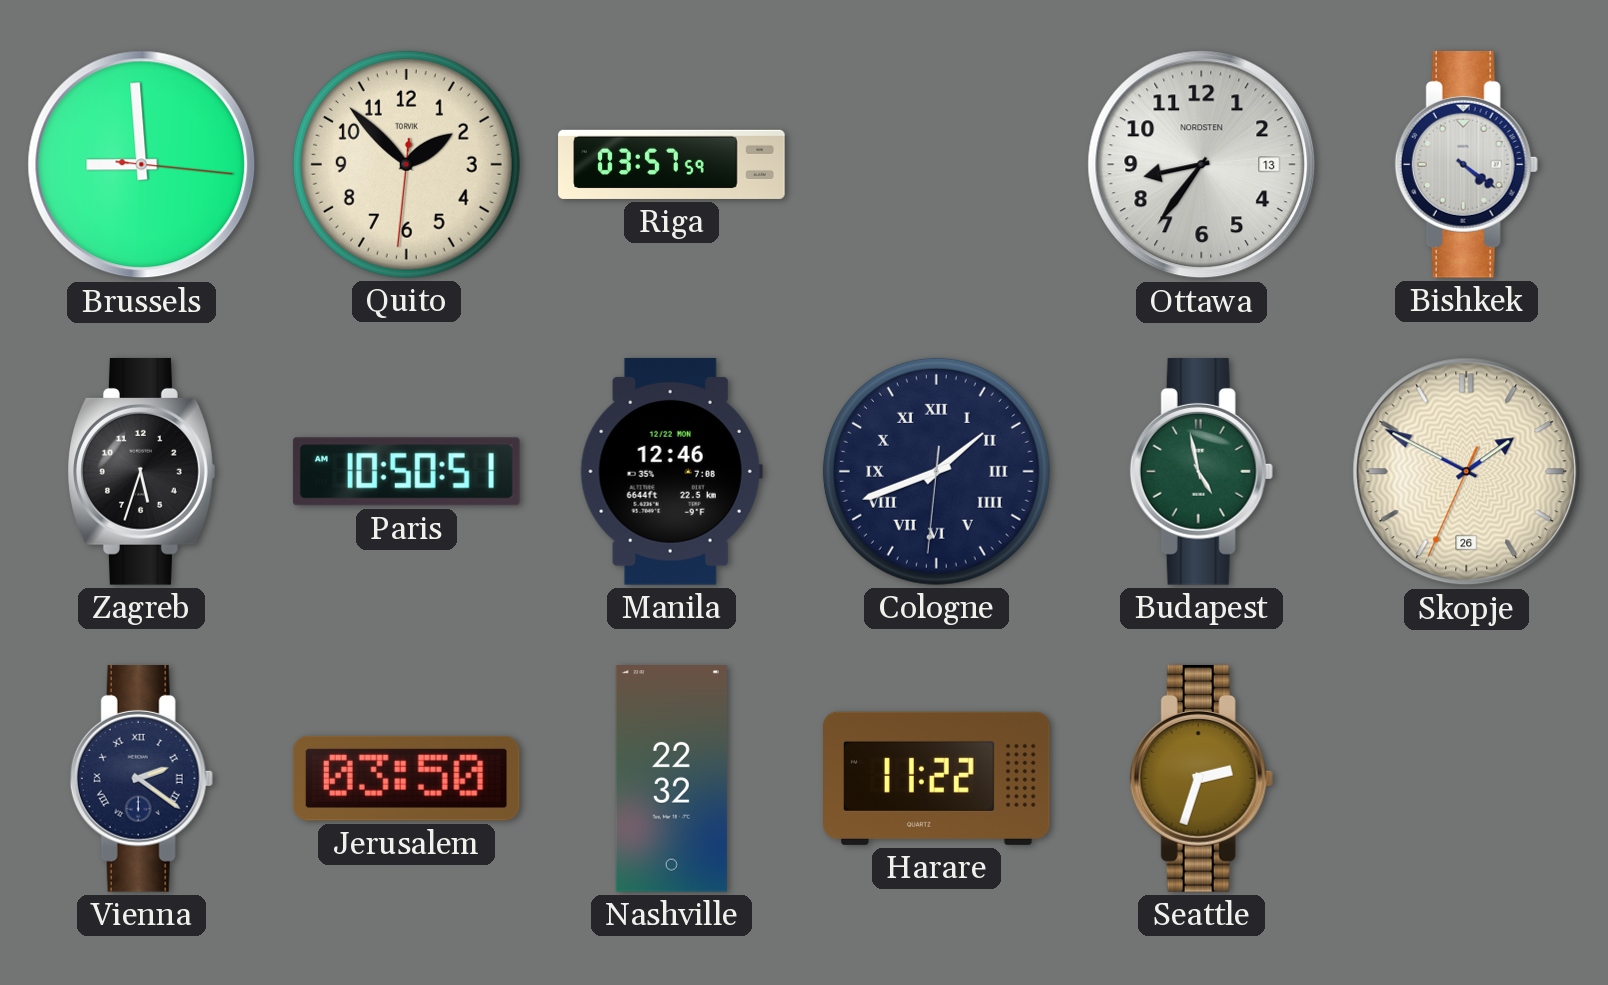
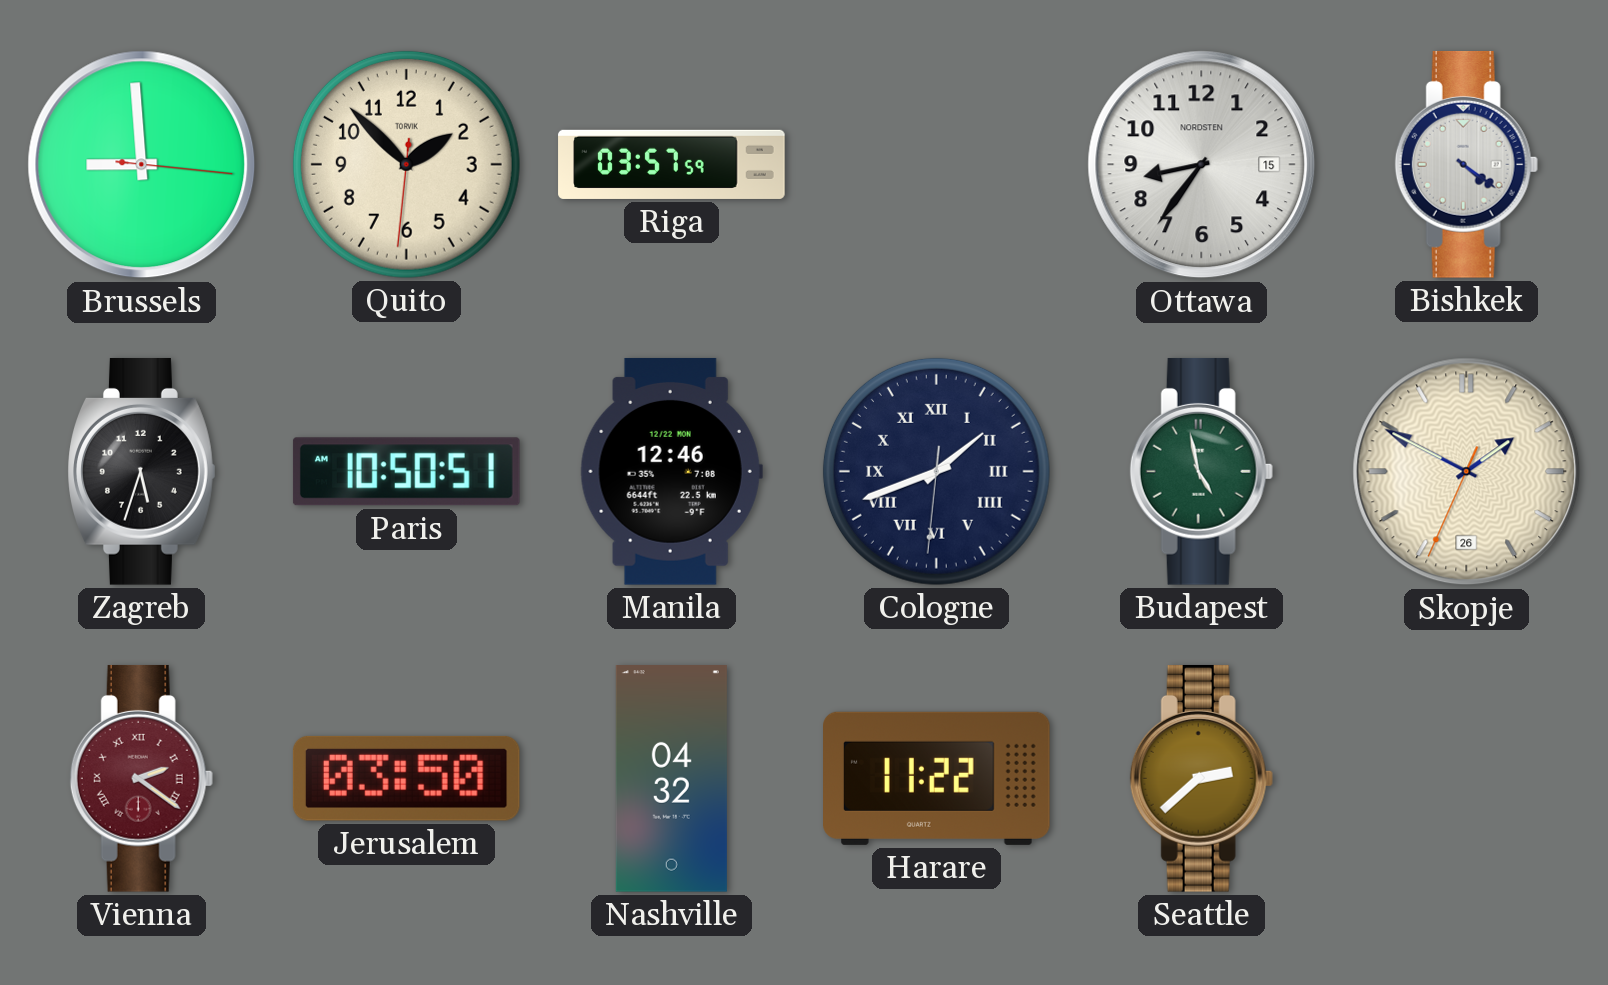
Ottawa date: 13 -> 15
Vienna dial: navy -> burgundy
Nashville: 22:32 -> 04:32
Seattle: 2:33 -> 2:38
